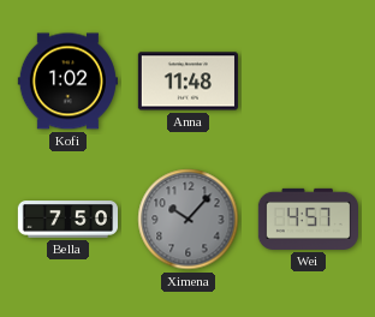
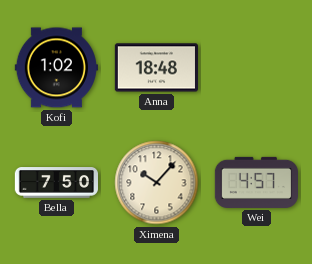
Anna: 11:48 -> 18:48
Ximena dial: grey -> cream
